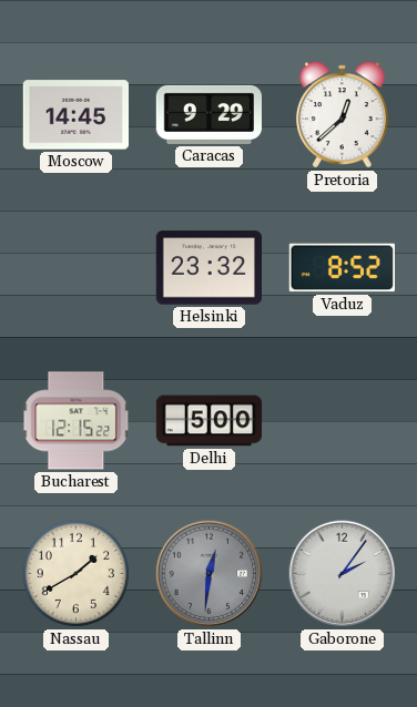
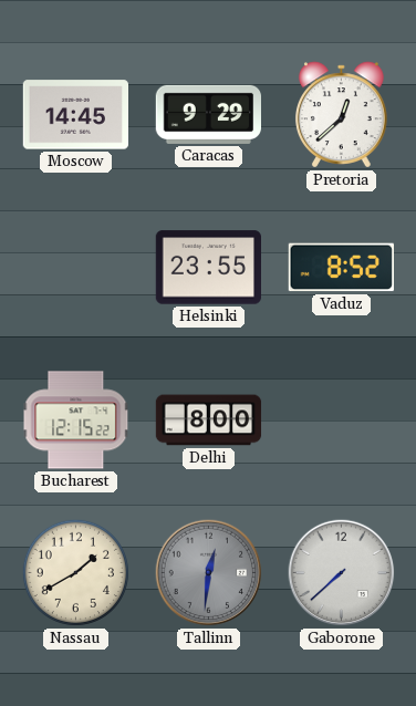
Helsinki: 23:32 -> 23:55
Delhi: 5:00 -> 8:00
Gaborone: 2:06 -> 7:38
